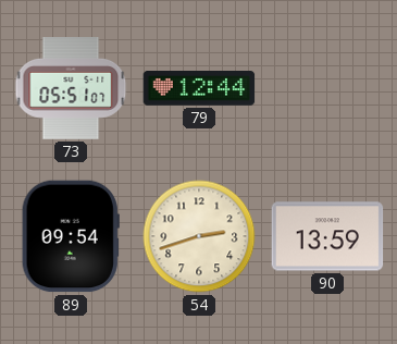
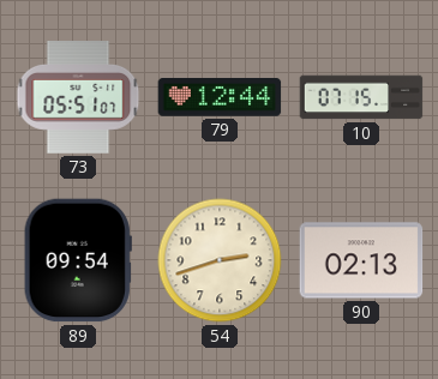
10: none -> 07:15
90: 13:59 -> 02:13
